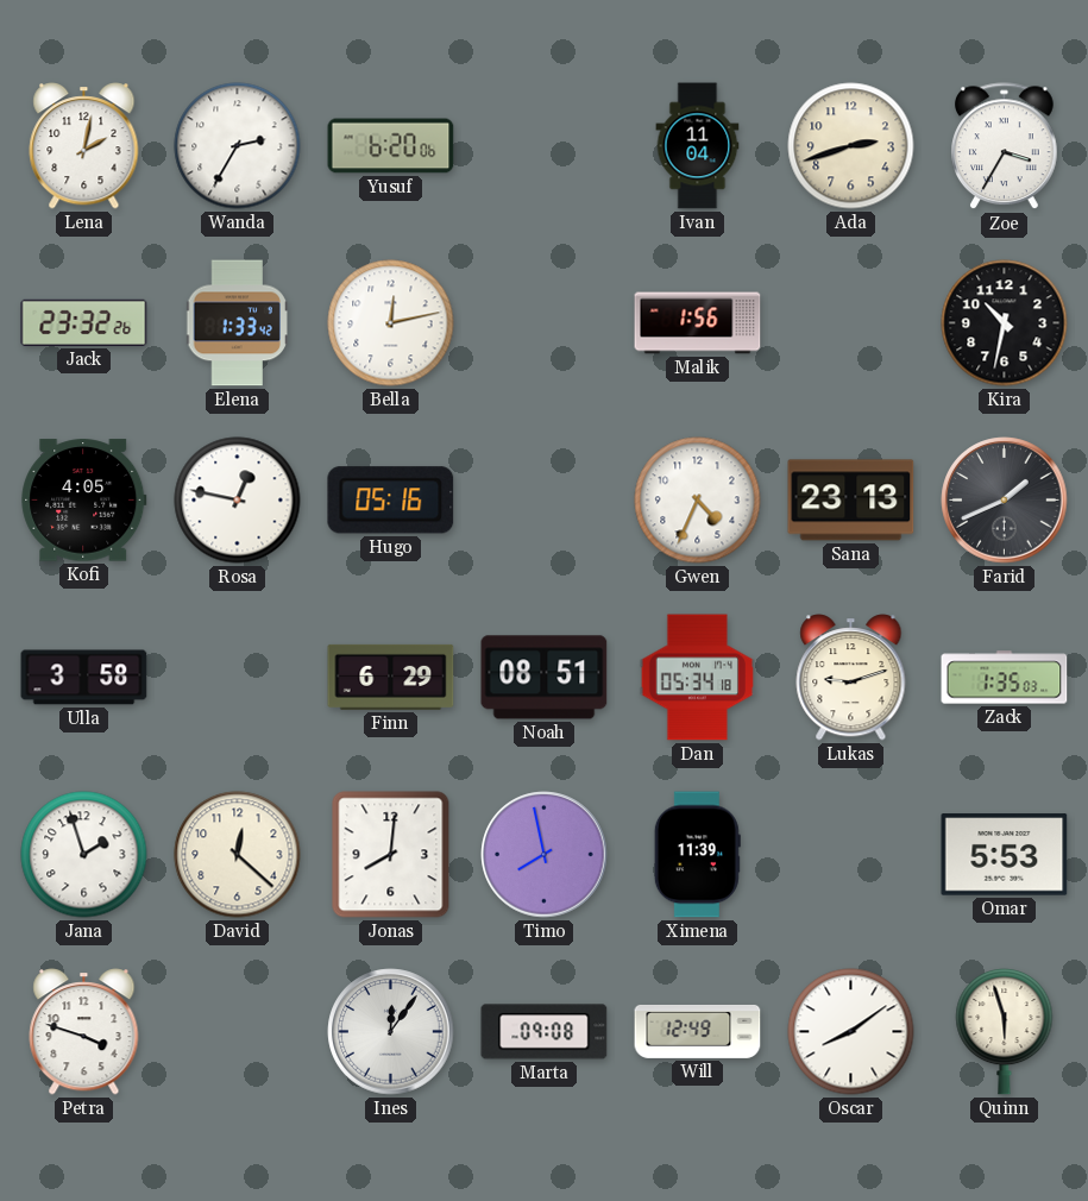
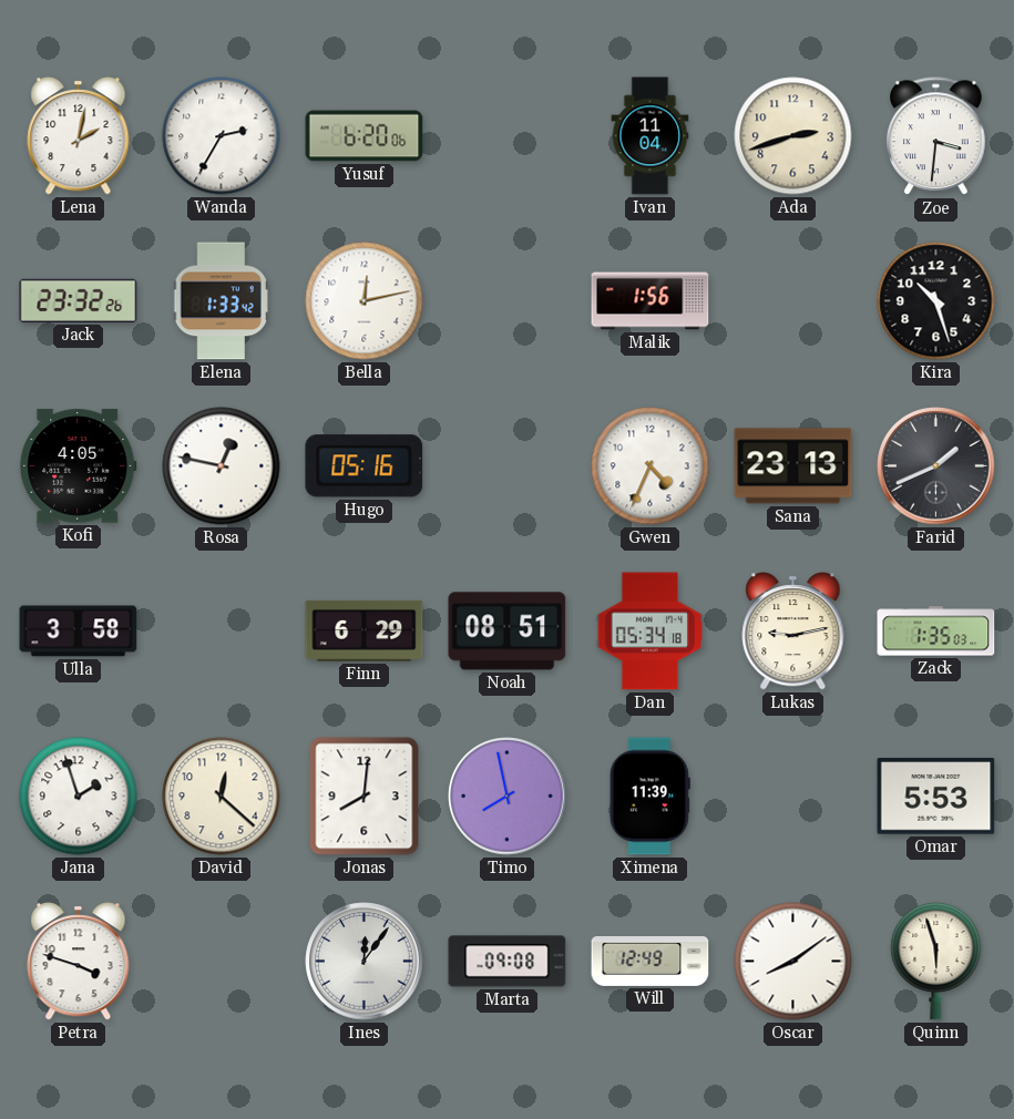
Zoe: 3:35 -> 3:31
Kira: 10:32 -> 10:27
Lukas: 9:12 -> 9:13
